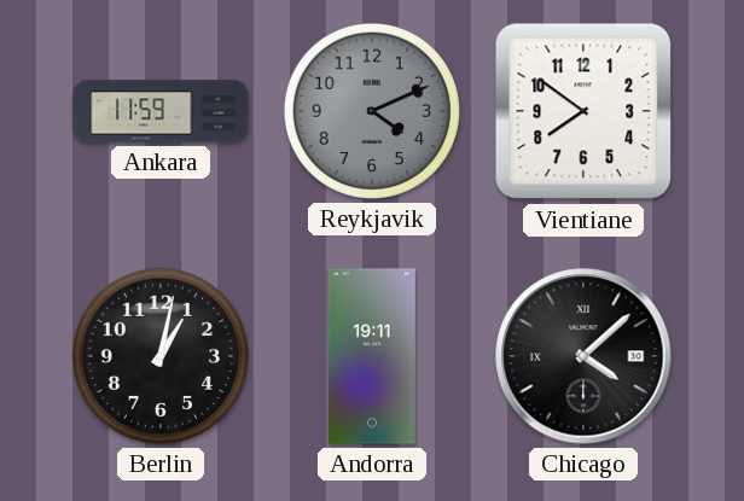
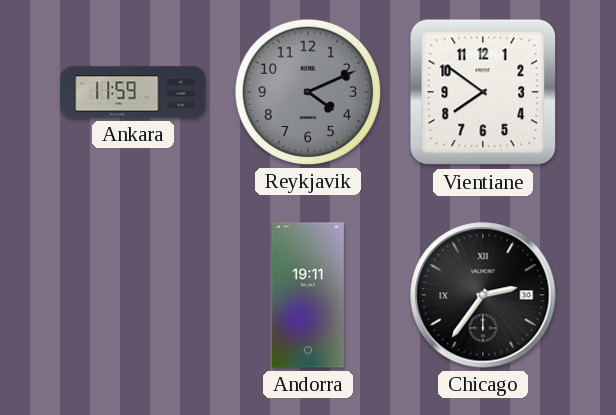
Berlin: 1:02 -> none
Chicago: 4:08 -> 2:36
